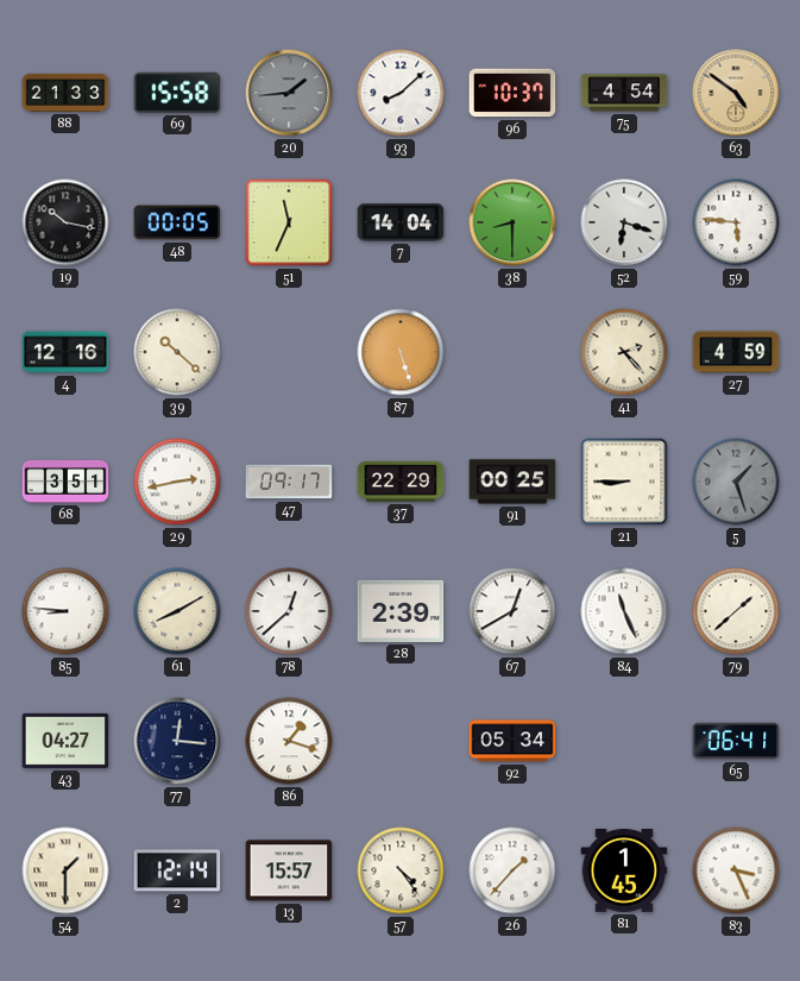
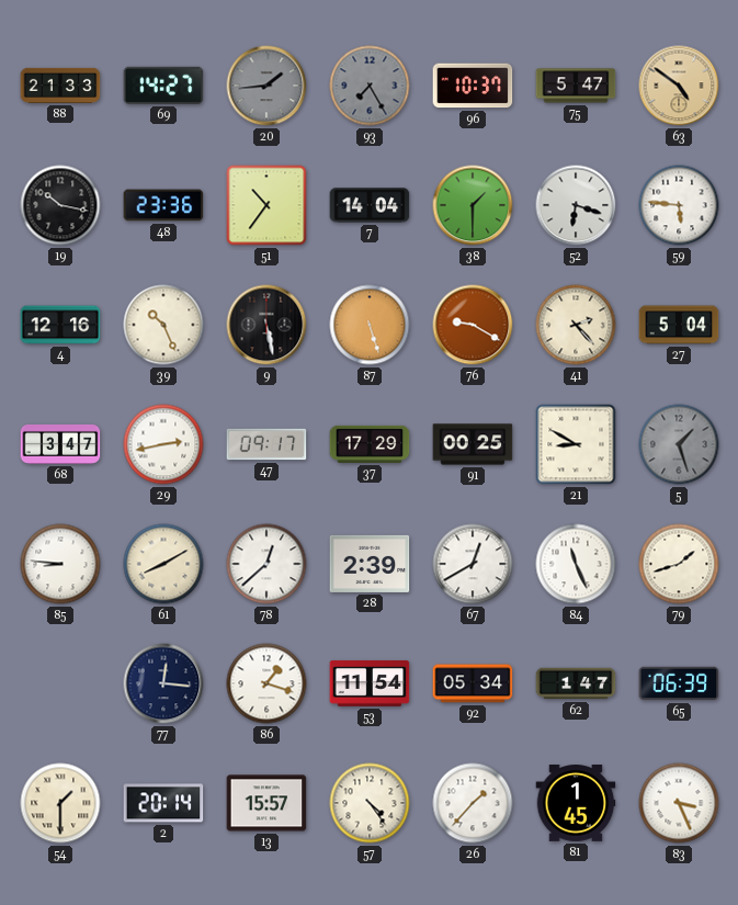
69: 15:58 -> 14:27
93: 8:08 -> 7:25
93 dial: white -> grey
75: 4:54 -> 5:47
48: 00:05 -> 23:36
51: 11:34 -> 10:36
38: 8:30 -> 1:30
39: 10:22 -> 10:26
9: none -> 5:28
76: none -> 9:20
27: 4:59 -> 5:04
68: 3:51 -> 3:47
37: 22:29 -> 17:29
21: 8:45 -> 8:50
79: 1:38 -> 1:42
43: 04:27 -> none
53: none -> 11:54
62: none -> 1:47
65: 06:41 -> 06:39
2: 12:14 -> 20:14
